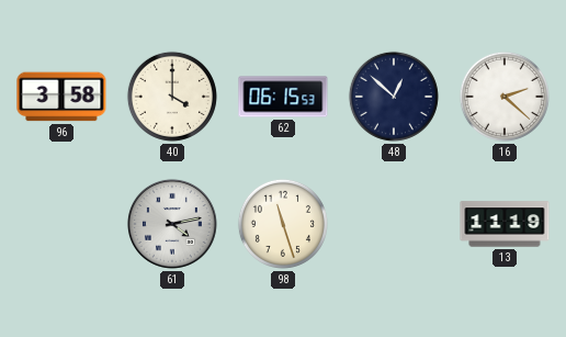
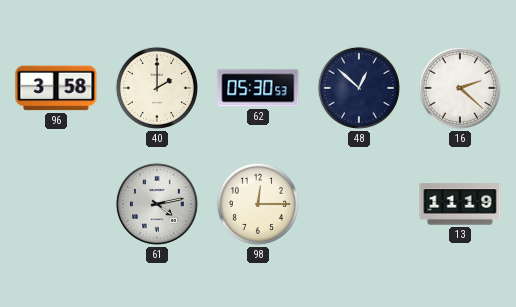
40: 4:00 -> 2:00
62: 06:15 -> 05:30
98: 11:27 -> 12:15
